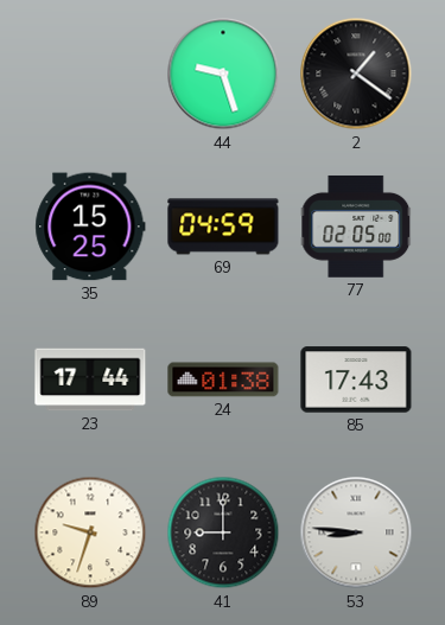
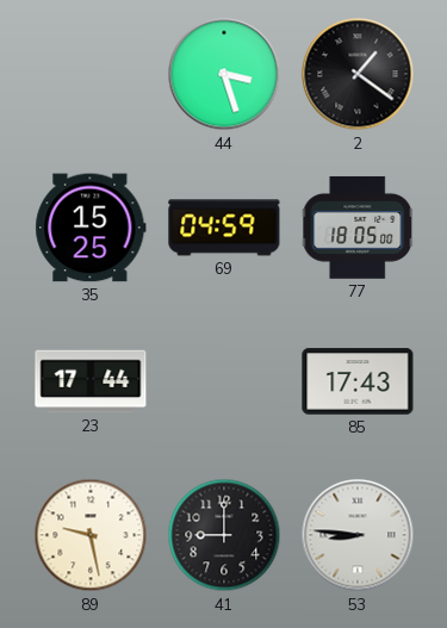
44: 9:27 -> 3:27
77: 02:05 -> 18:05
24: 01:38 -> none
89: 9:33 -> 9:28
